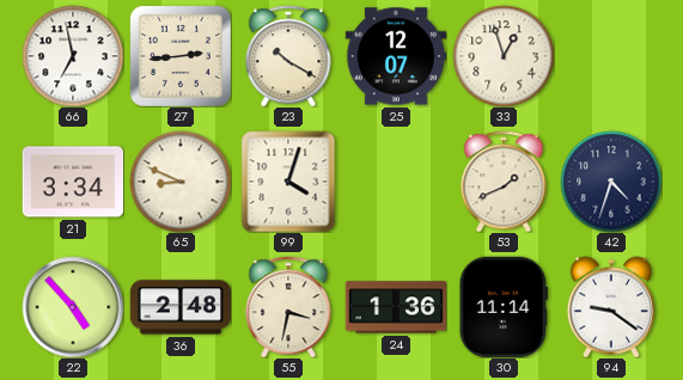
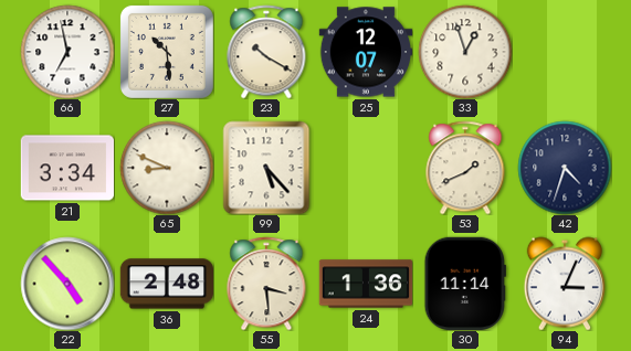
27: 2:44 -> 10:29
99: 4:03 -> 5:23
55: 3:32 -> 3:29
94: 9:21 -> 3:04
